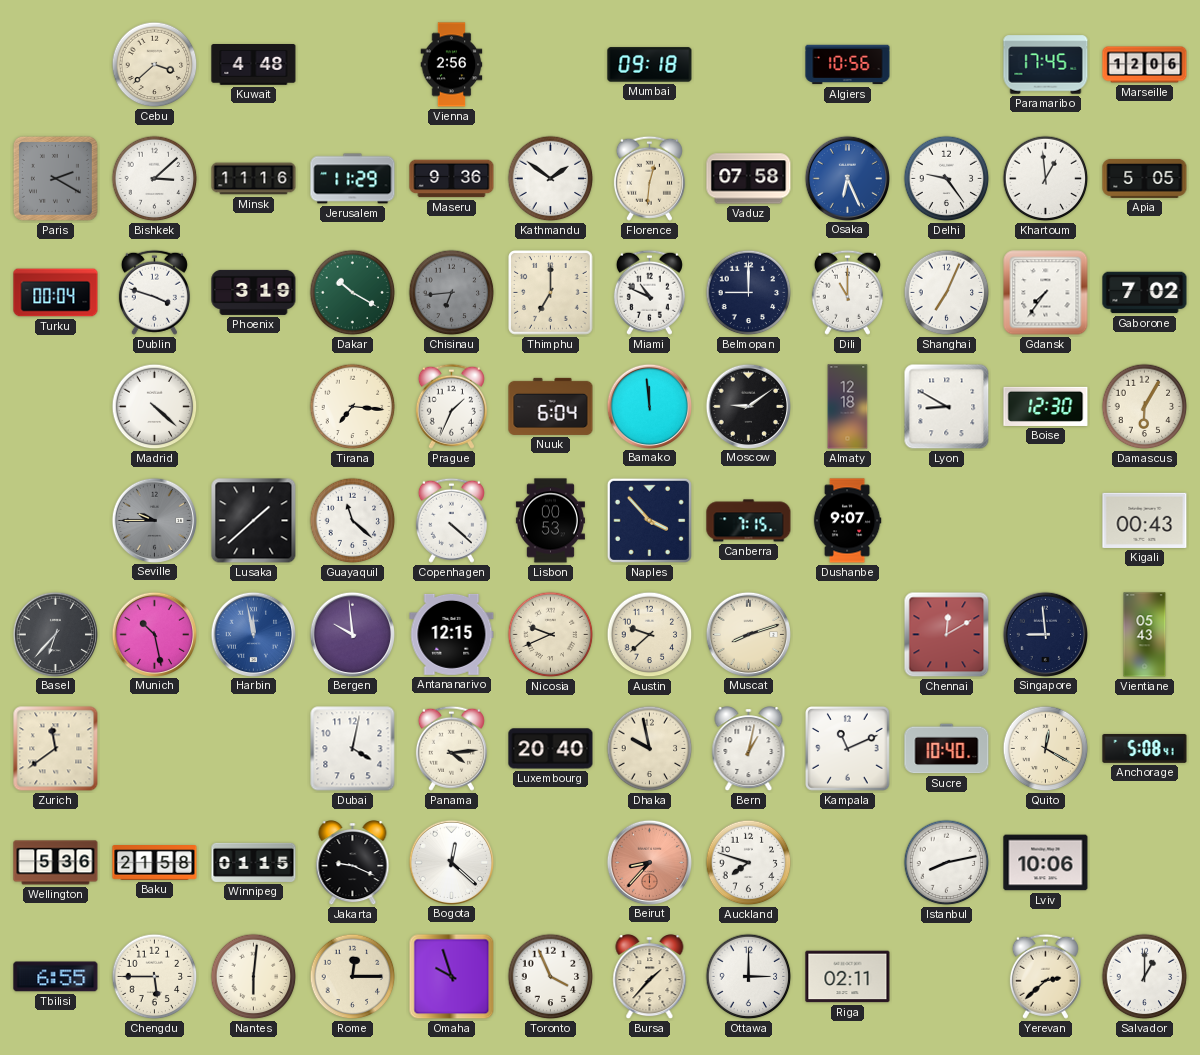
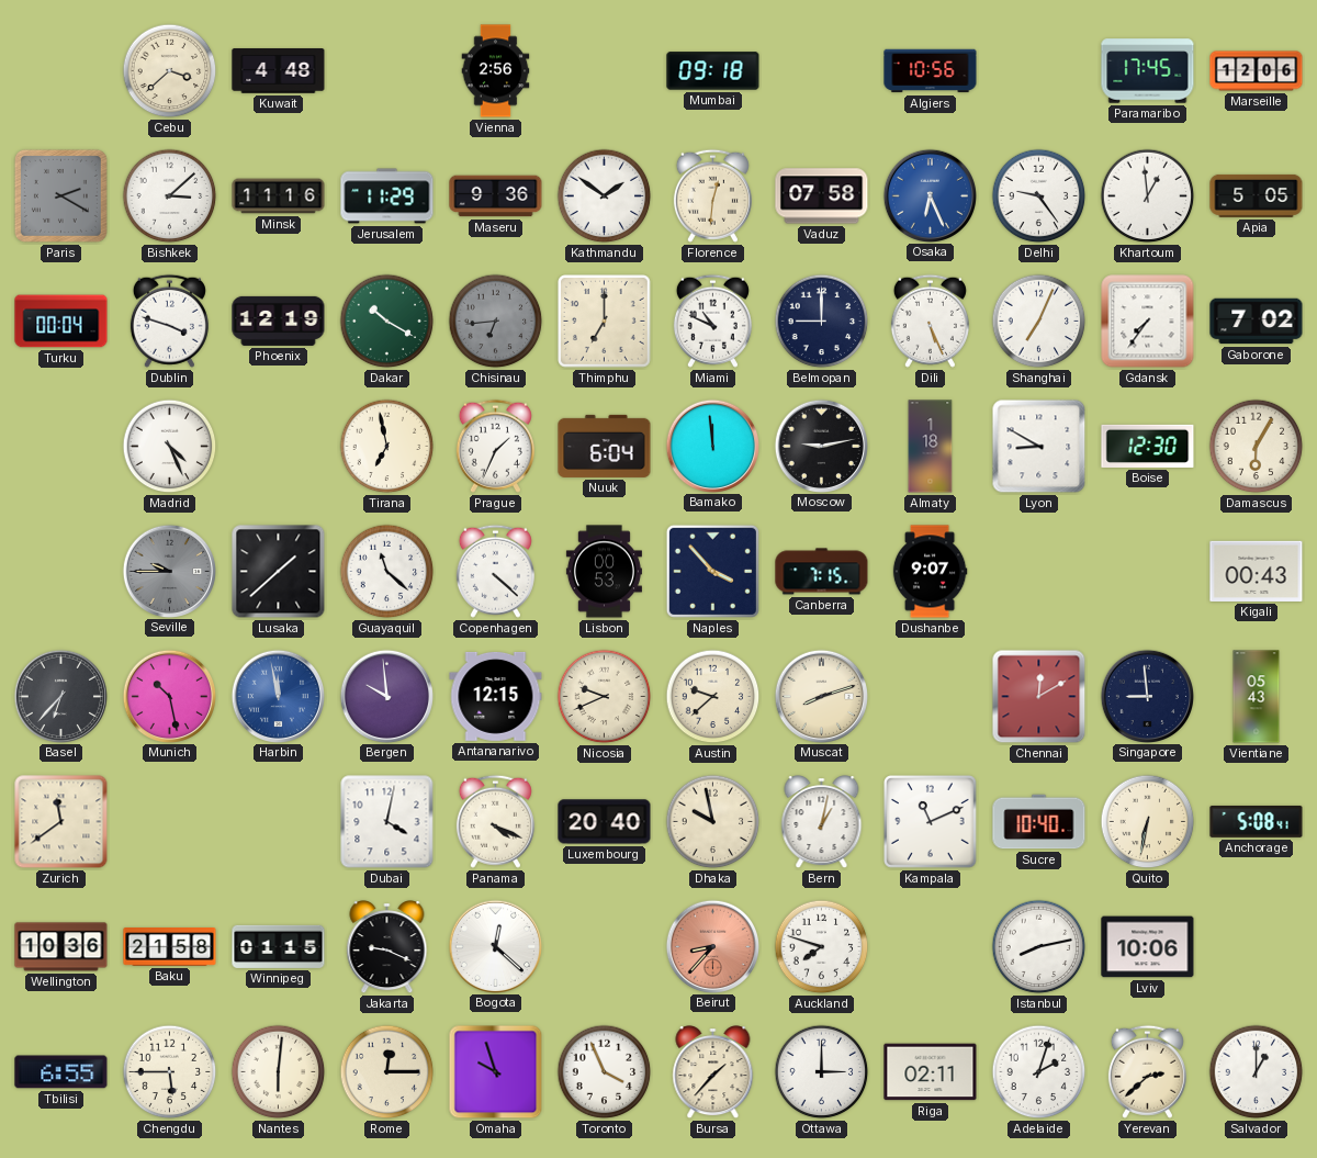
Phoenix: 3:19 -> 12:19
Dili: 11:00 -> 5:26
Madrid: 4:22 -> 4:26
Tirana: 7:16 -> 6:58
Moscow: 9:09 -> 9:13
Almaty: 12:18 -> 1:18
Panama: 4:14 -> 4:19
Quito: 12:20 -> 6:32
Wellington: 5:36 -> 10:36
Adelaide: none -> 2:03
